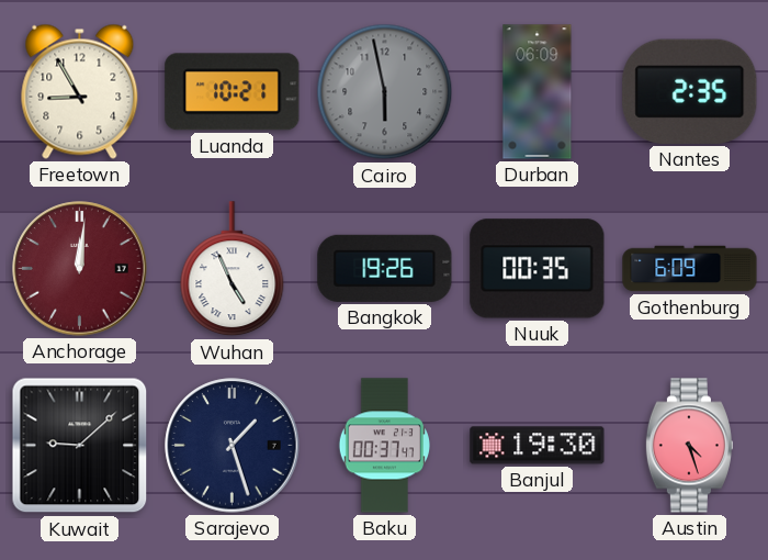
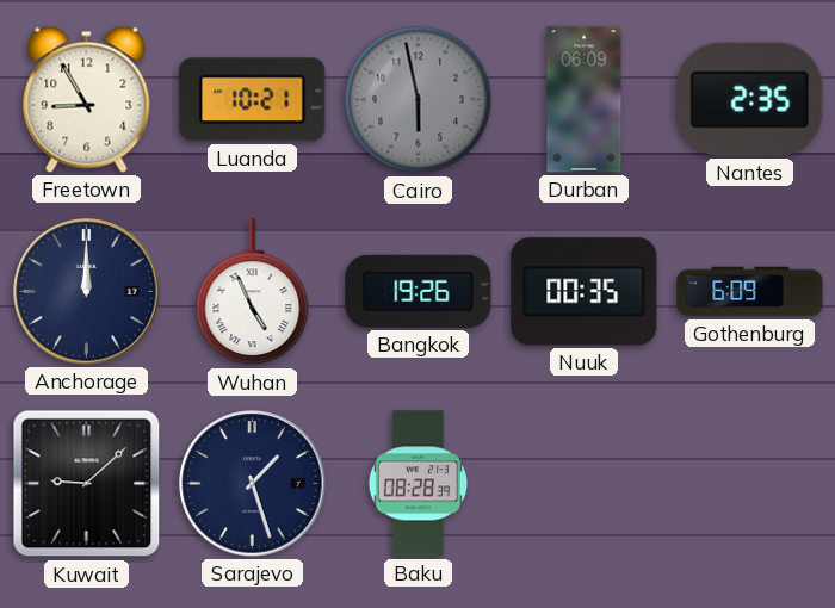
Anchorage: 12:01 -> 12:00
Anchorage dial: burgundy -> navy
Baku: 00:37 -> 08:28
Banjul: 19:30 -> none
Austin: 4:27 -> none
